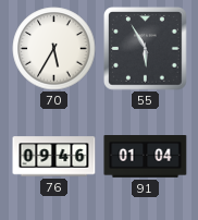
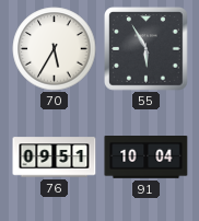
76: 09:46 -> 09:51
91: 01:04 -> 10:04
